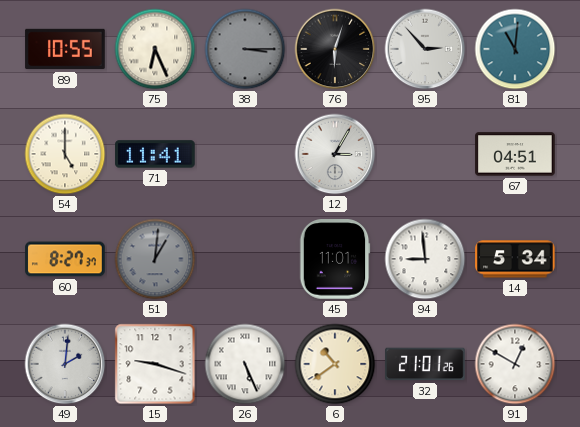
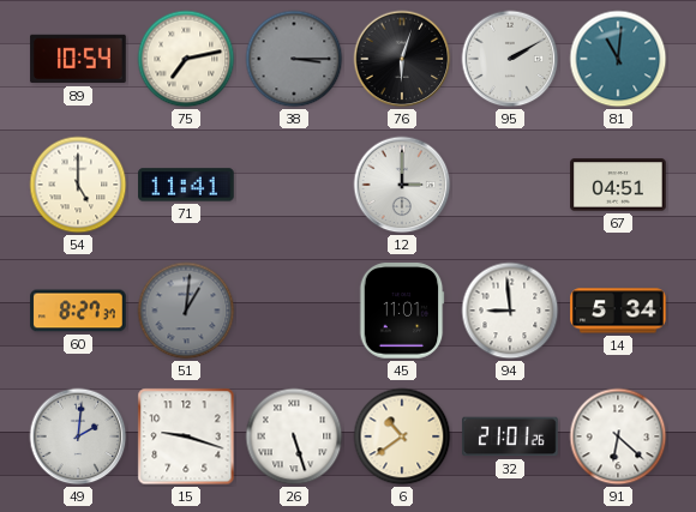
89: 10:55 -> 10:54
75: 6:26 -> 7:13
95: 2:53 -> 2:10
12: 3:05 -> 3:00
26: 5:26 -> 5:27
91: 12:50 -> 6:22
